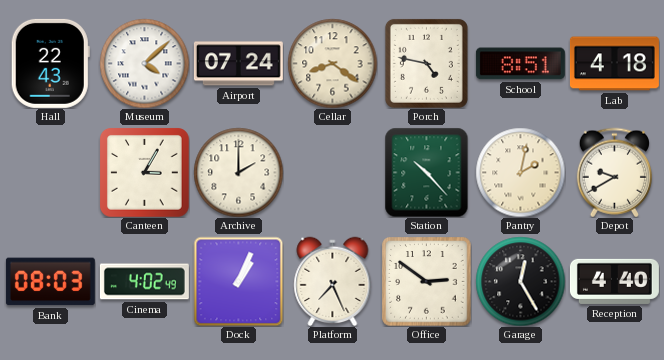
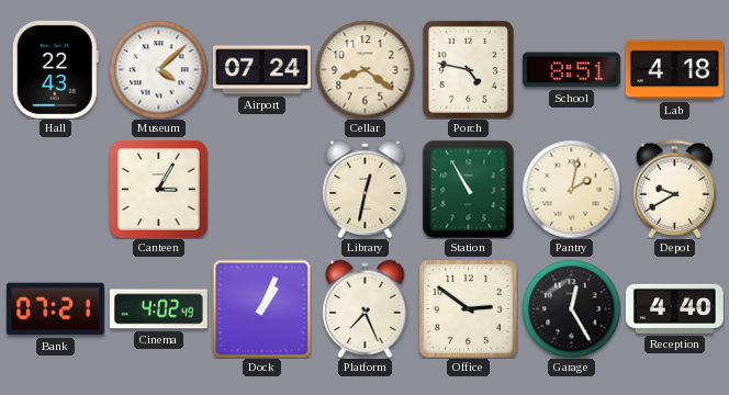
Archive: 2:00 -> none
Library: none -> 12:32
Station: 10:23 -> 10:55
Bank: 08:03 -> 07:21
